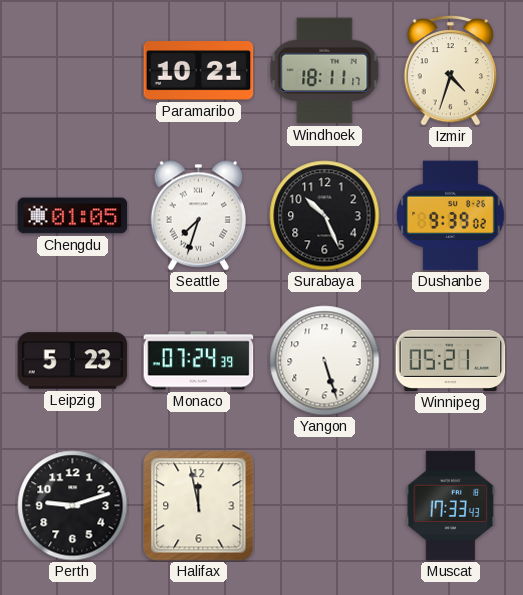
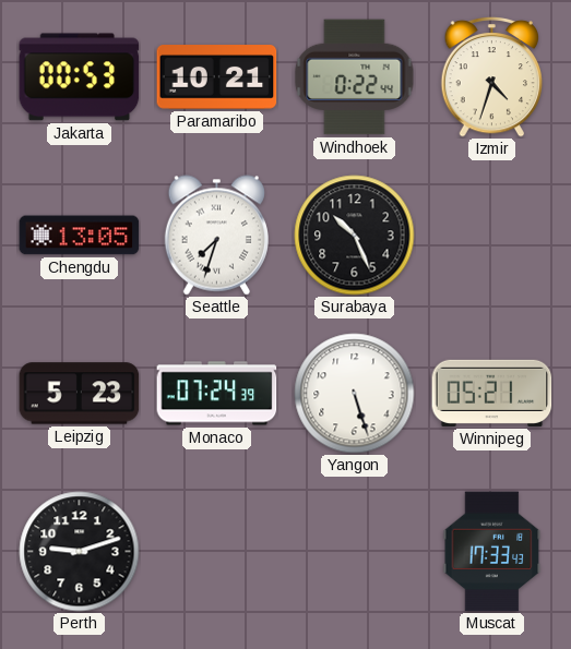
Jakarta: none -> 00:53
Windhoek: 18:11 -> 0:22
Chengdu: 01:05 -> 13:05
Dushanbe: 9:39 -> none
Halifax: 11:58 -> none
